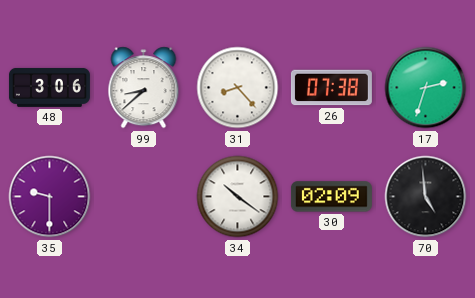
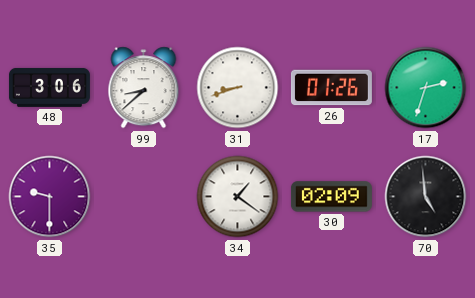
31: 8:23 -> 8:42
26: 07:38 -> 01:26
34: 10:21 -> 1:21
